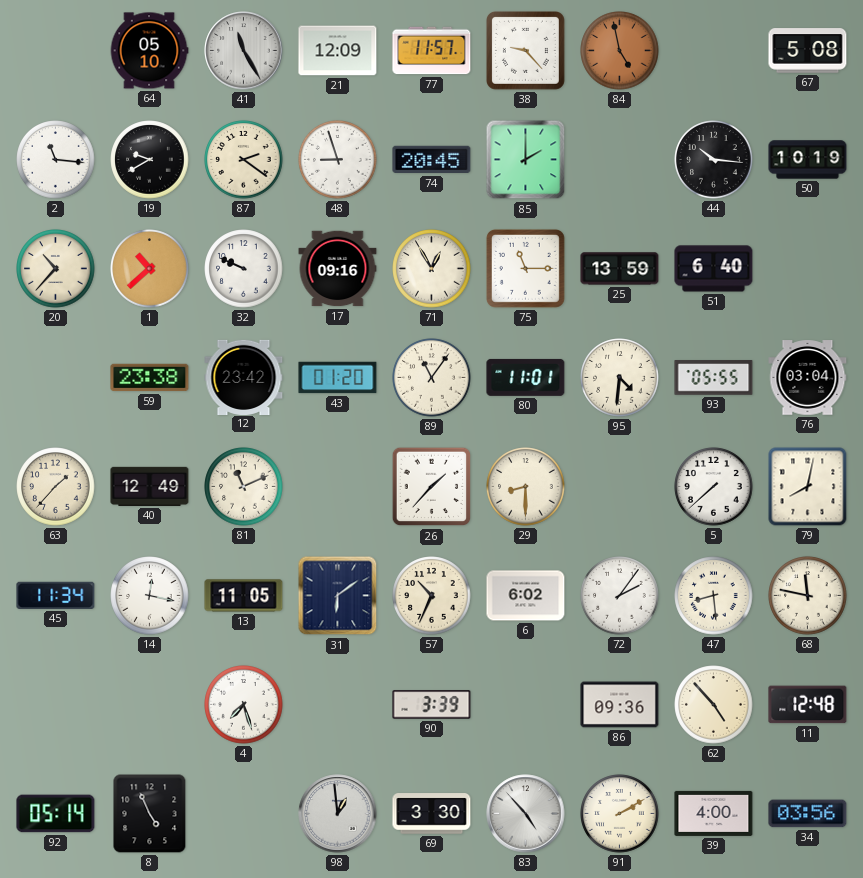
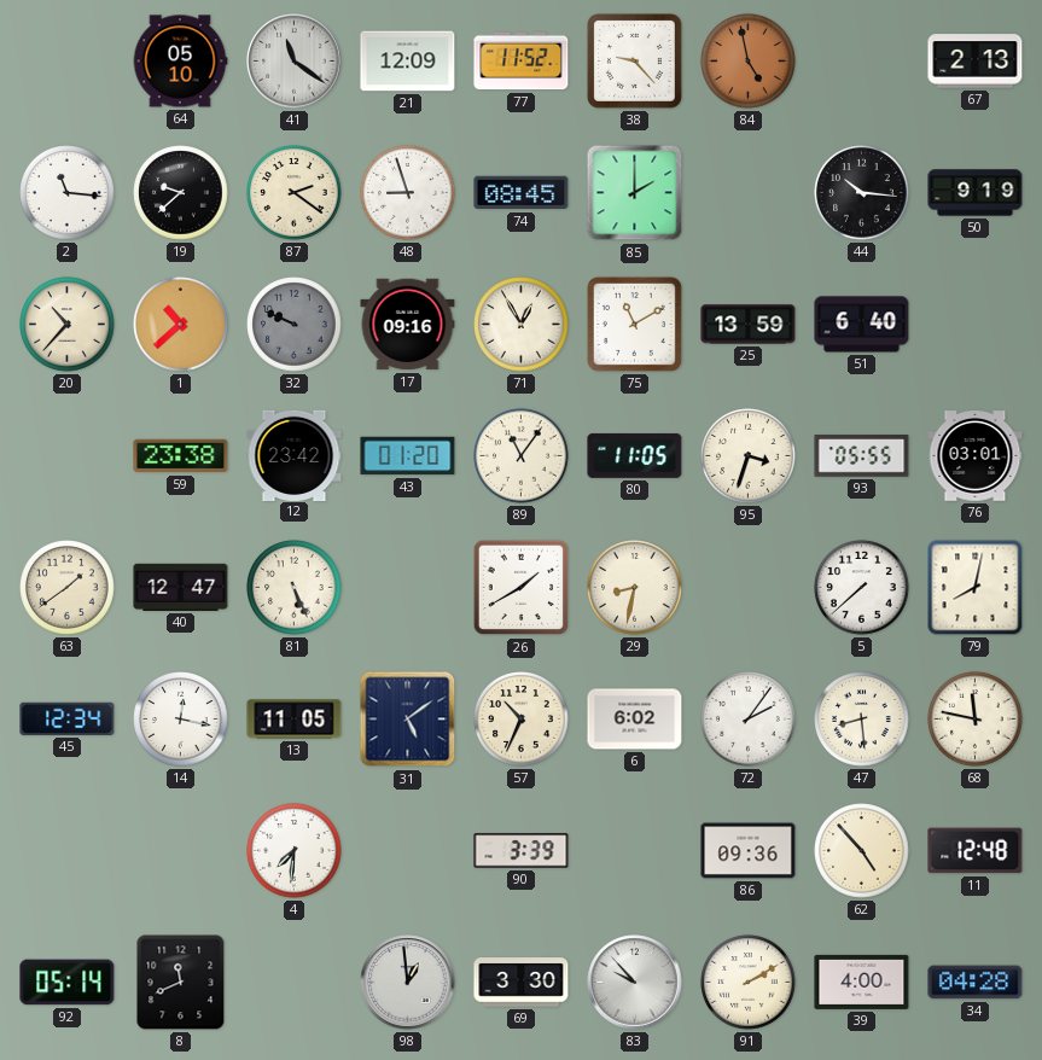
41: 11:25 -> 11:21
77: 11:57 -> 11:52
67: 5:08 -> 2:13
19: 9:40 -> 9:38
74: 20:45 -> 08:45
50: 10:19 -> 9:19
32 dial: white -> grey
75: 11:15 -> 11:10
80: 11:01 -> 11:05
95: 4:31 -> 3:33
76: 03:04 -> 03:01
63: 1:37 -> 1:39
40: 12:49 -> 12:47
81: 11:11 -> 5:26
26: 1:37 -> 1:40
29: 8:30 -> 8:32
45: 11:34 -> 12:34
31: 6:09 -> 5:09
4: 7:27 -> 7:31
8: 4:56 -> 11:41
83: 4:53 -> 9:53
34: 03:56 -> 04:28
